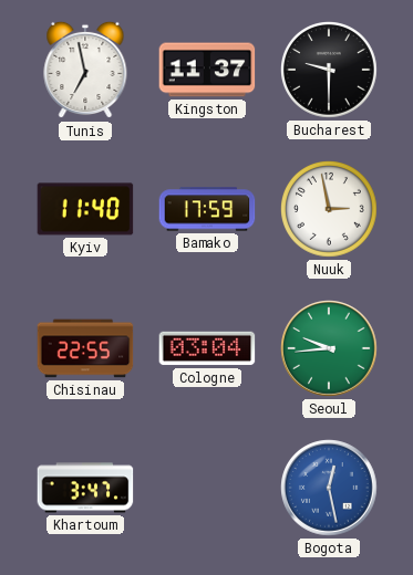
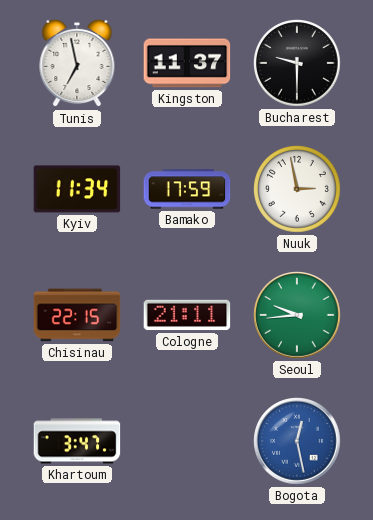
Kyiv: 11:40 -> 11:34
Chisinau: 22:55 -> 22:15
Cologne: 03:04 -> 21:11
